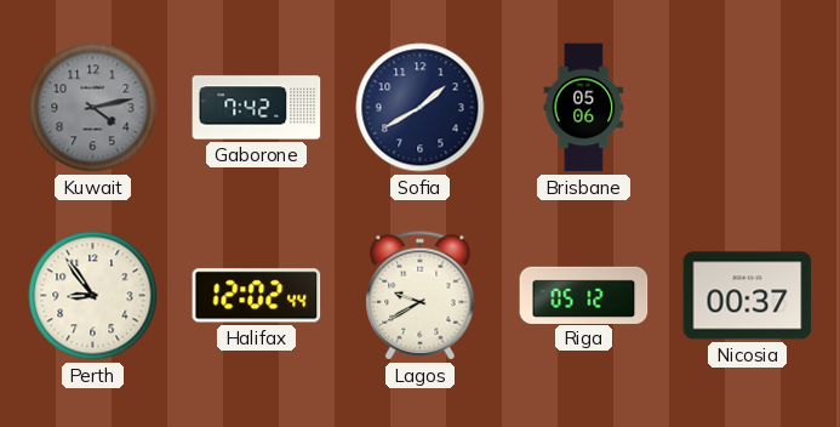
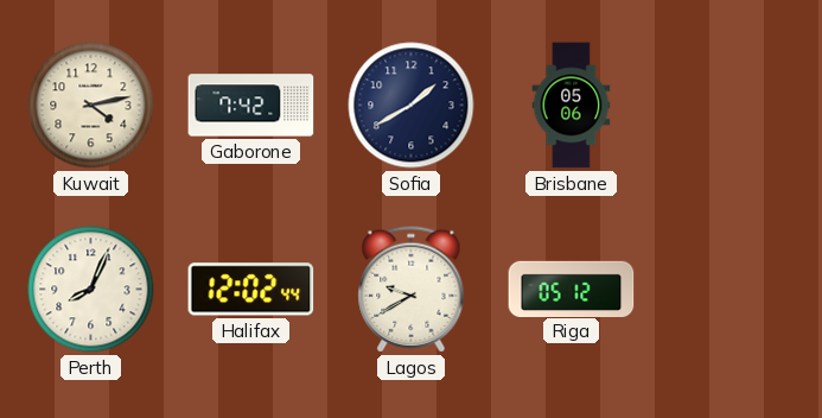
Kuwait dial: grey -> cream
Perth: 8:54 -> 8:04
Nicosia: 00:37 -> none
